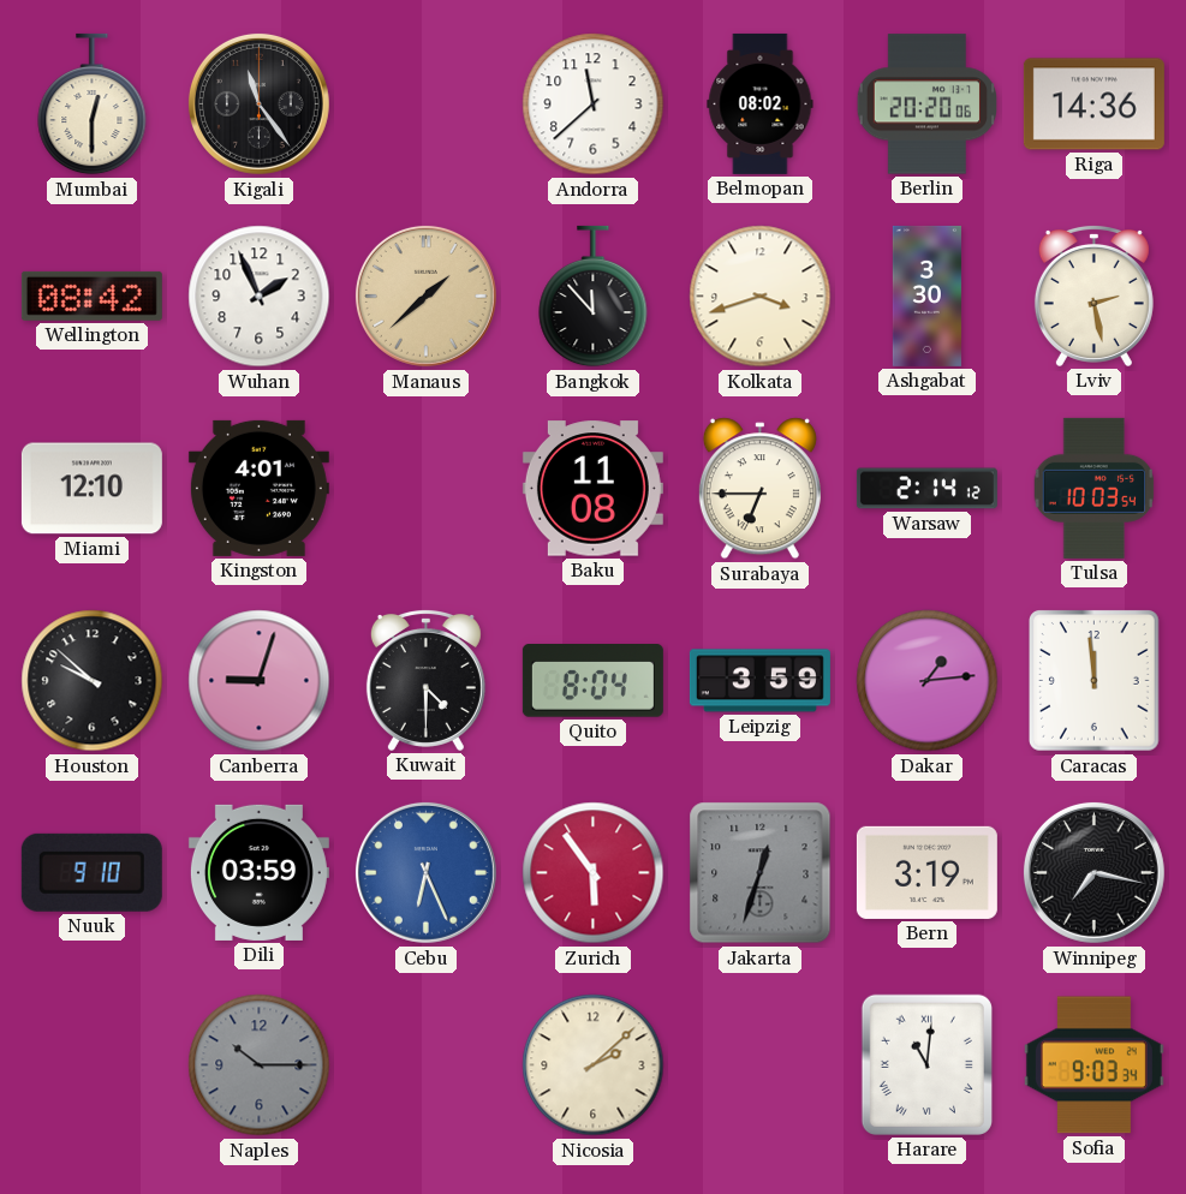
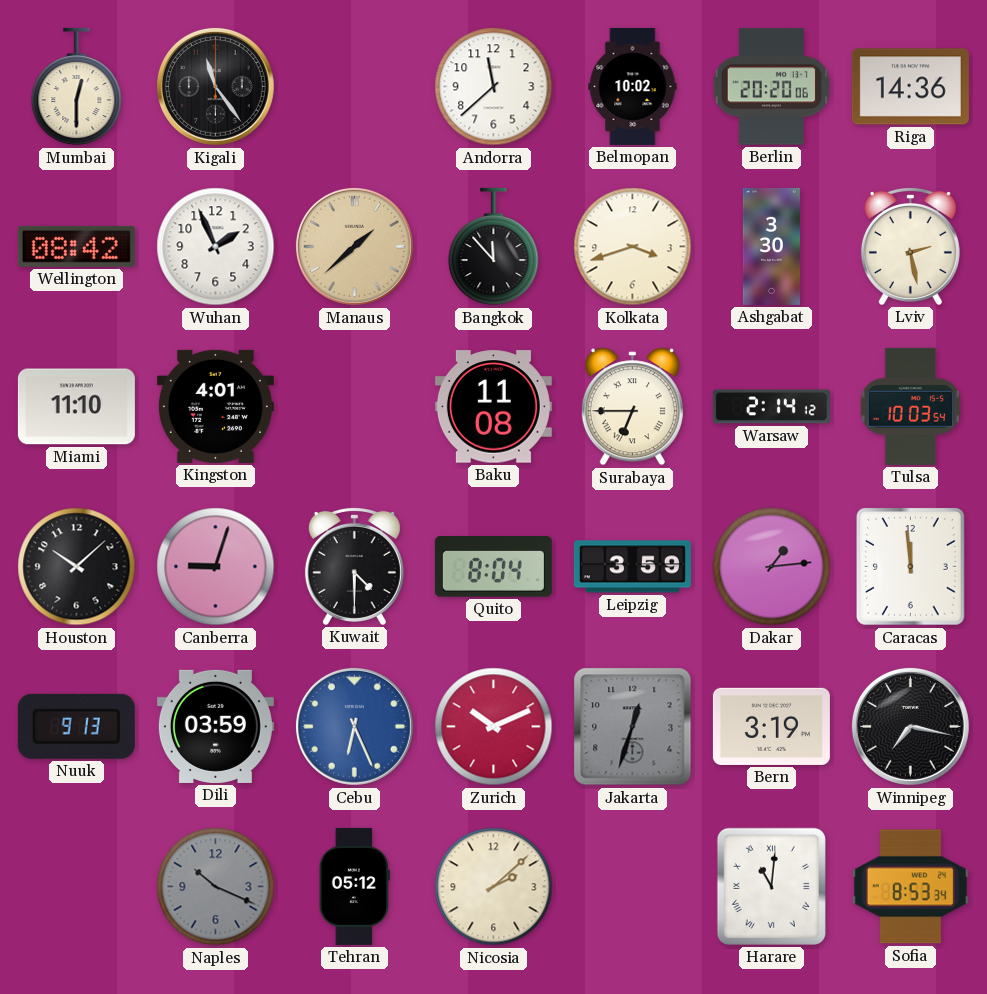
Belmopan: 08:02 -> 10:02
Miami: 12:10 -> 11:10
Houston: 9:52 -> 10:08
Nuuk: 9:10 -> 9:13
Zurich: 5:54 -> 10:11
Naples: 10:15 -> 10:19
Tehran: none -> 05:12
Sofia: 9:03 -> 8:53
